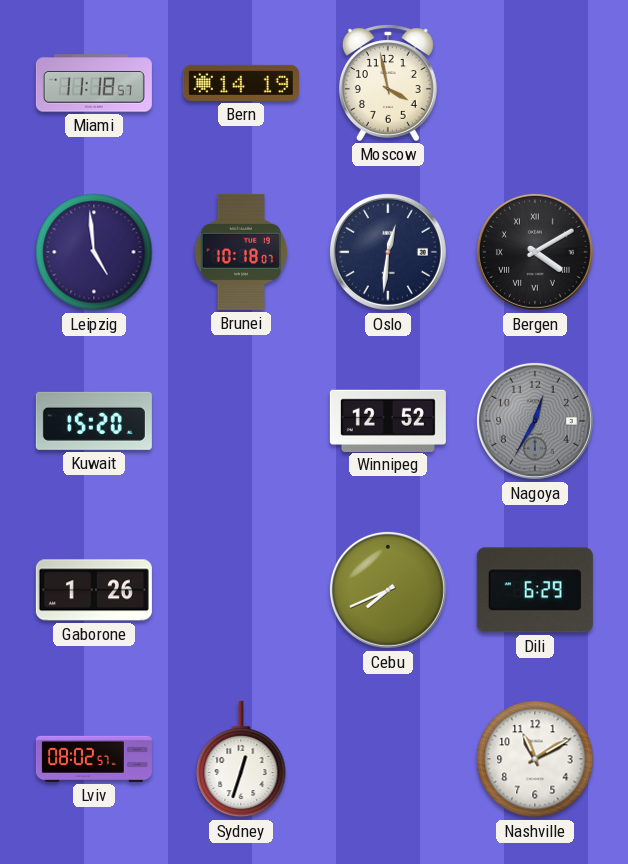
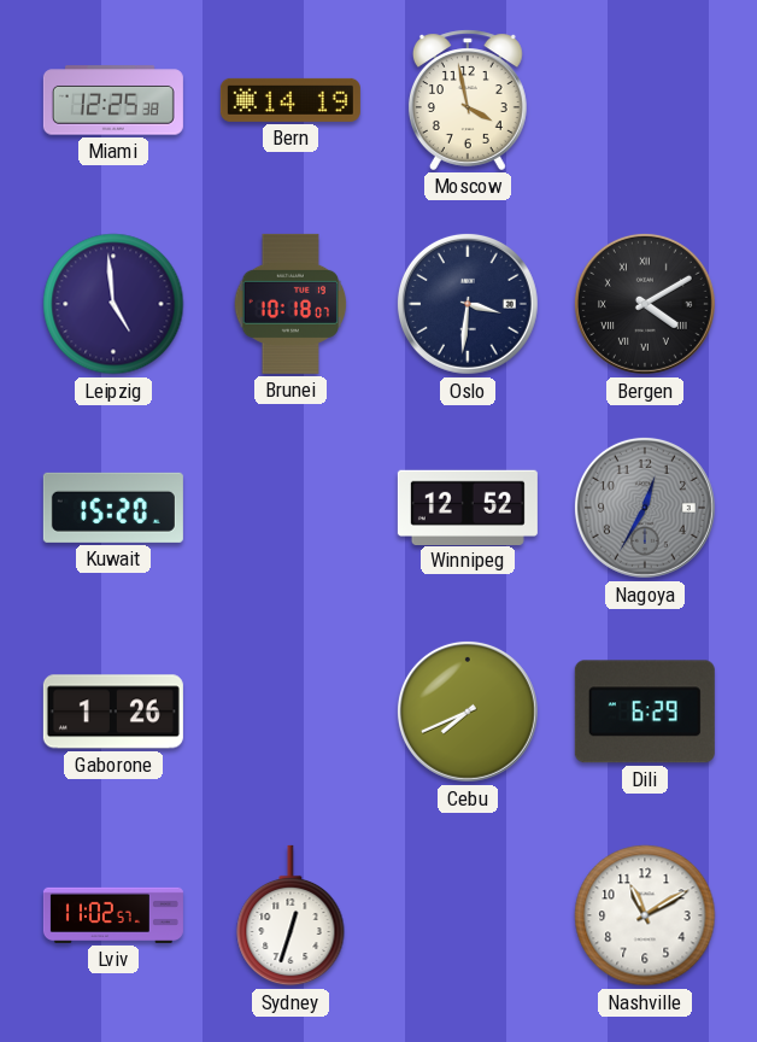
Miami: 11:18 -> 12:25
Oslo: 12:31 -> 3:31
Lviv: 08:02 -> 11:02
